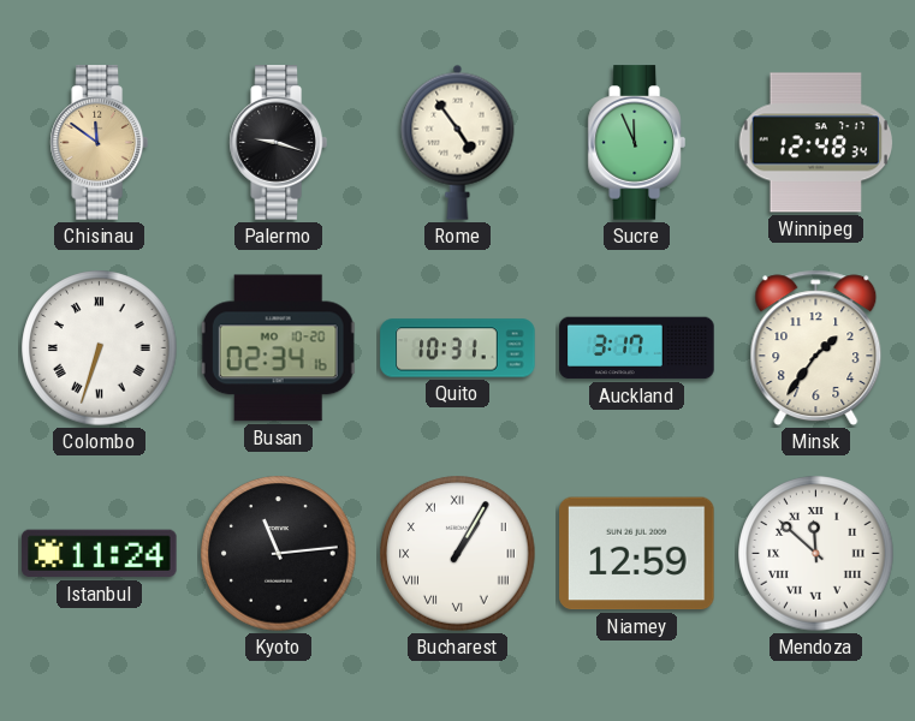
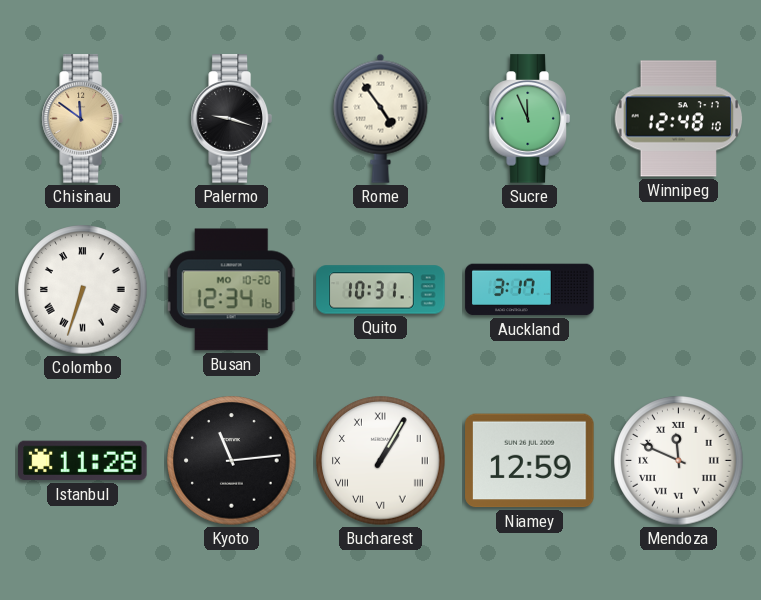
Winnipeg: 12:48:34 -> 12:48:10
Busan: 02:34 -> 12:34
Minsk: 1:36 -> none
Istanbul: 11:24 -> 11:28
Mendoza: 11:52 -> 11:49
